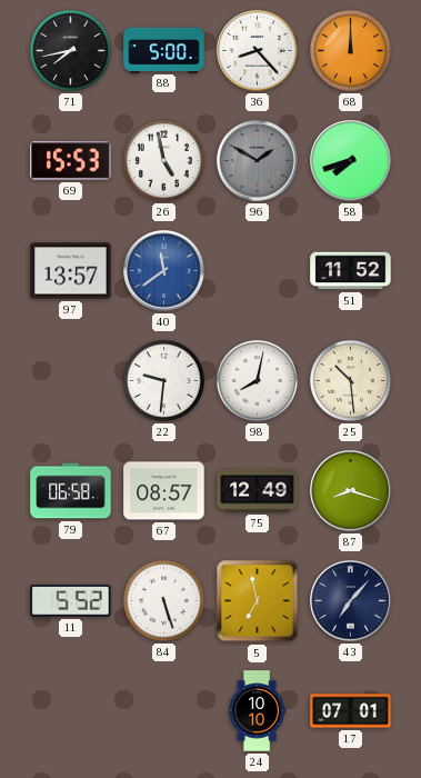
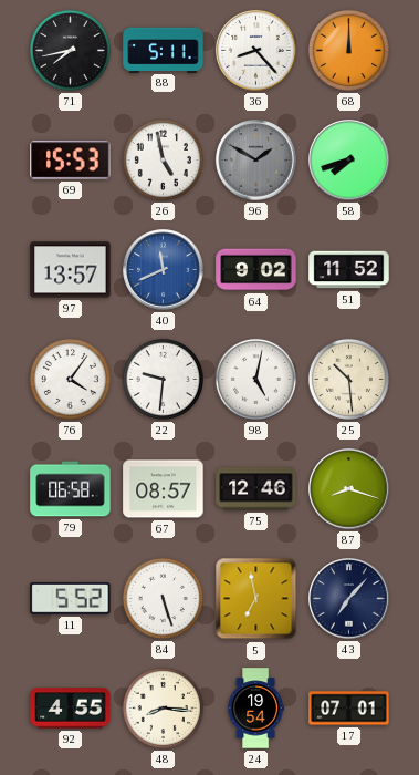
88: 5:00 -> 5:11
40: 11:39 -> 11:41
64: none -> 9:02
76: none -> 4:06
98: 8:02 -> 5:02
75: 12:49 -> 12:46
92: none -> 4:55
48: none -> 8:16
24: 10:10 -> 19:54
